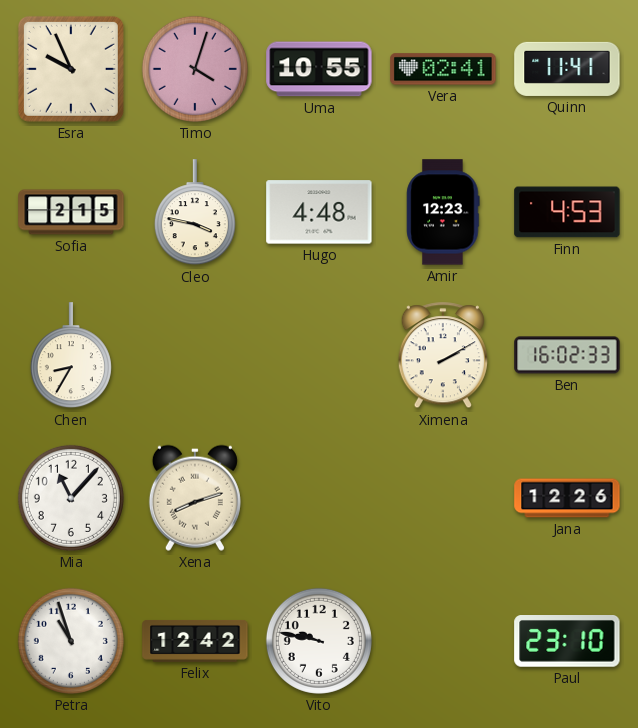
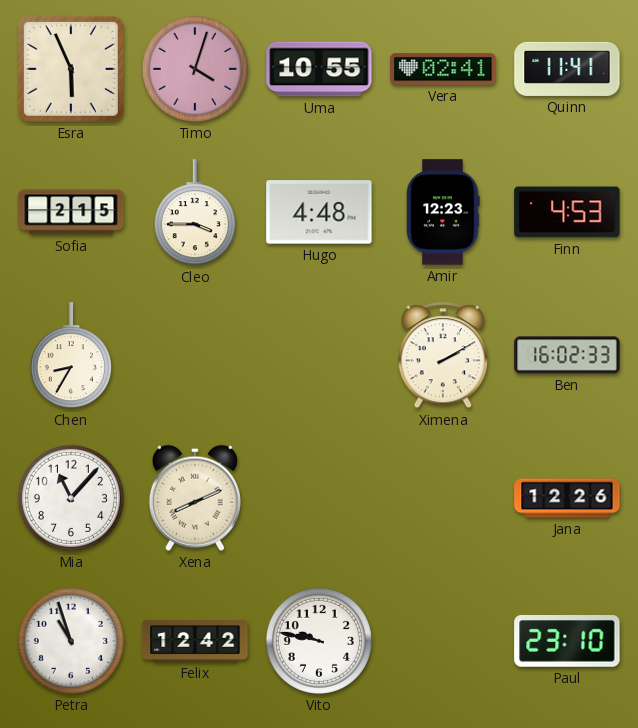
Esra: 9:56 -> 5:56
Cleo: 3:47 -> 3:45
Xena: 8:12 -> 8:11
